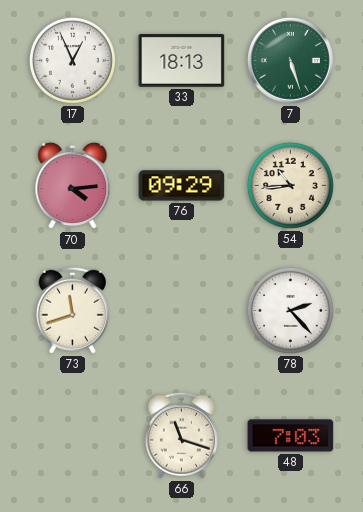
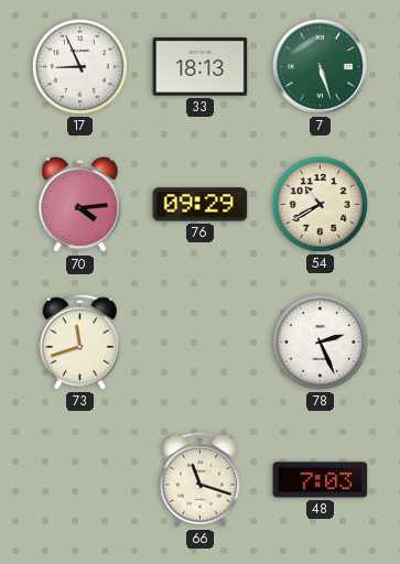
17: 12:56 -> 8:56
54: 10:44 -> 10:40
78: 2:23 -> 2:26
